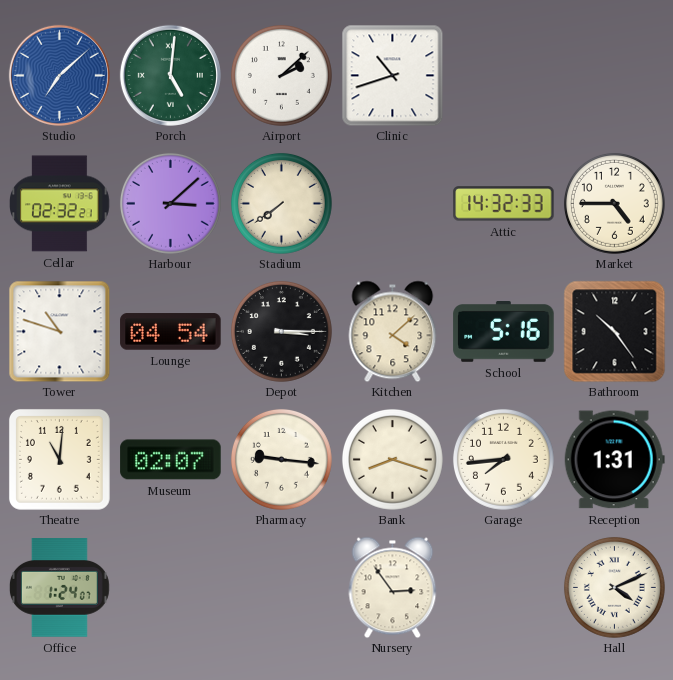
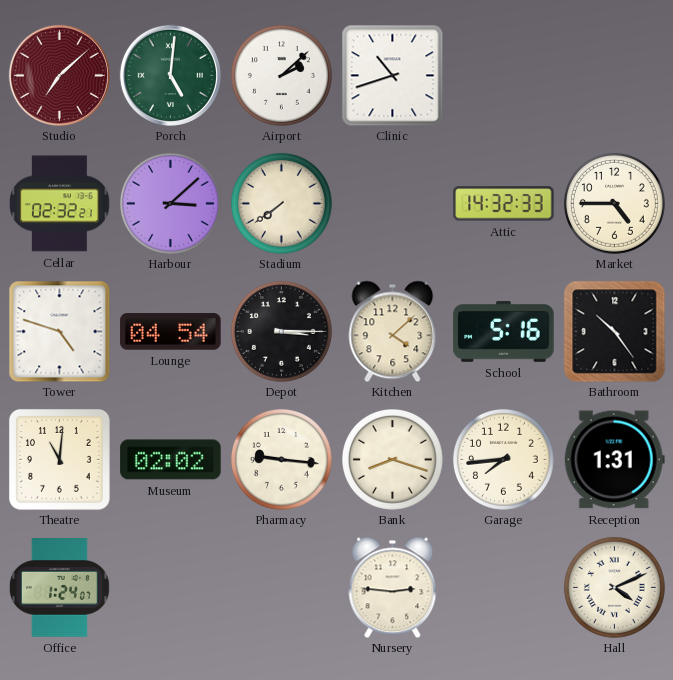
Studio dial: blue -> burgundy
Tower: 10:48 -> 4:48
Museum: 02:07 -> 02:02
Nursery: 2:54 -> 2:46
